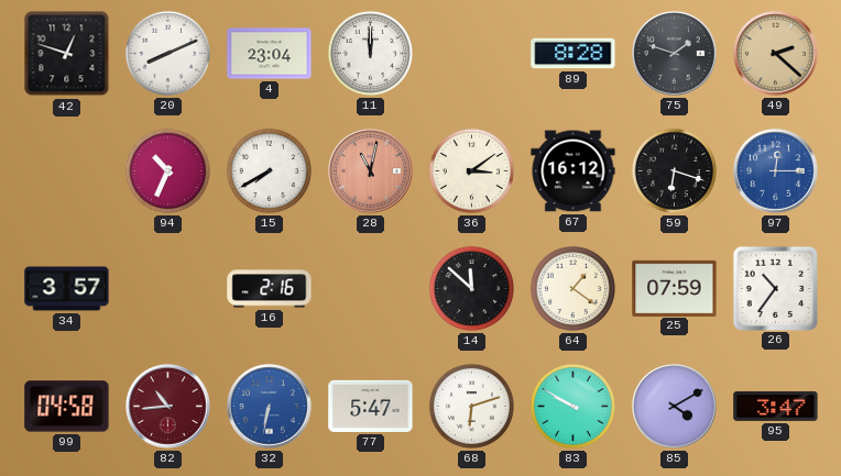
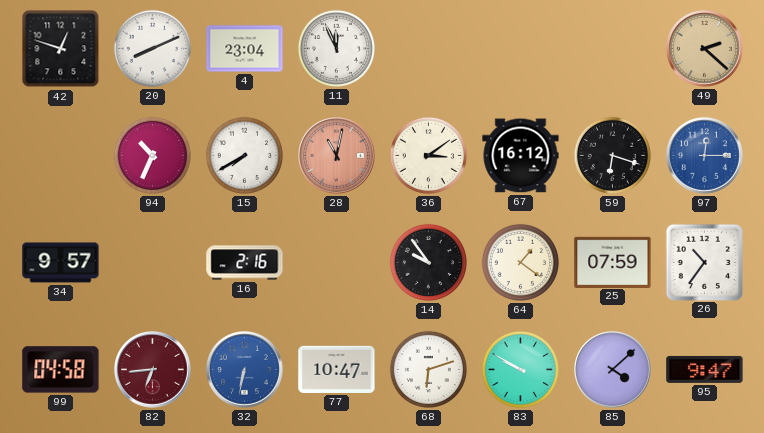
11: 12:00 -> 11:56
89: 8:28 -> none
75: 1:48 -> none
34: 3:57 -> 9:57
14: 11:52 -> 9:54
82: 10:44 -> 6:44
77: 5:47 -> 10:47
85: 4:10 -> 4:08
95: 3:47 -> 9:47
